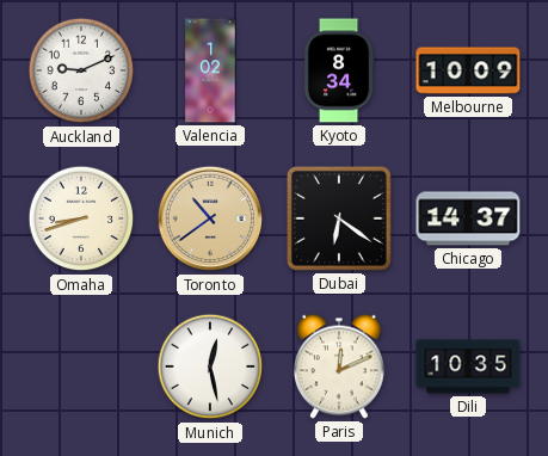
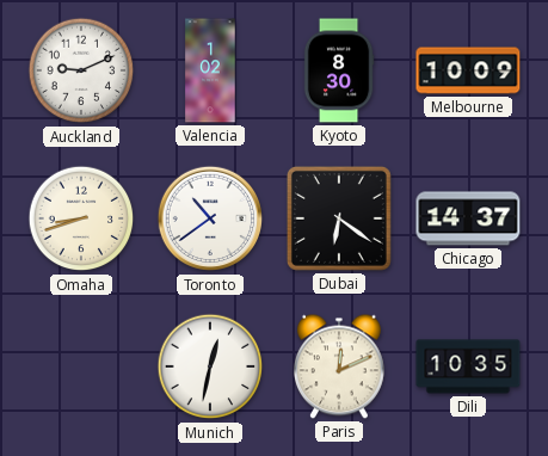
Kyoto: 8:34 -> 8:30
Toronto dial: champagne -> white
Munich: 12:28 -> 12:32
